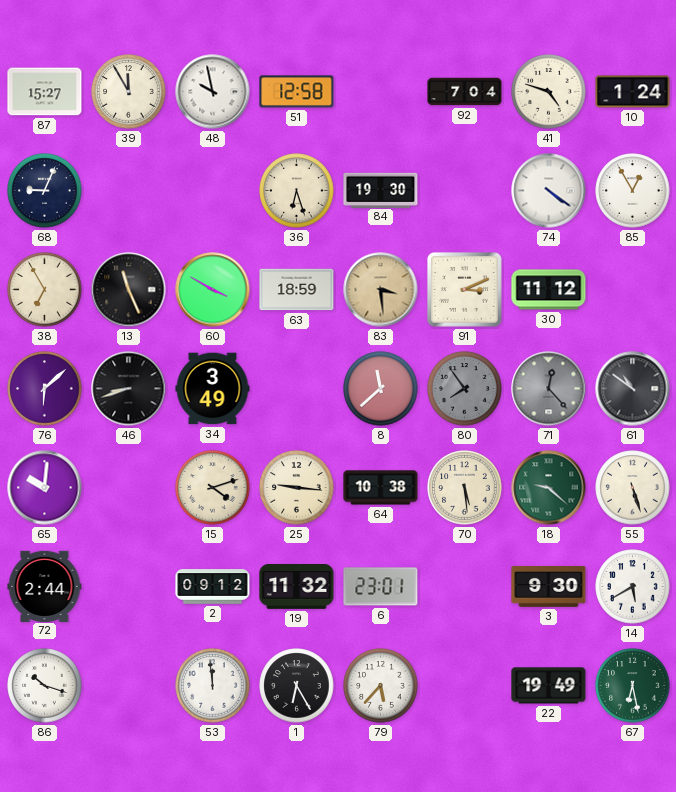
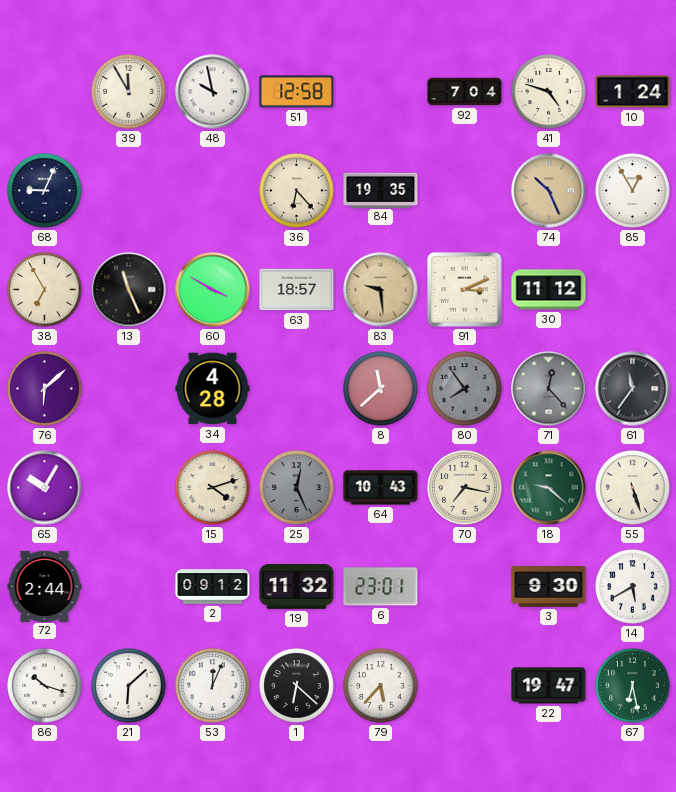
87: 15:27 -> none
36: 6:27 -> 6:23
84: 19:30 -> 19:35
74: 4:21 -> 10:26
74 dial: white -> champagne
63: 18:59 -> 18:57
83: 3:29 -> 9:29
46: 8:42 -> none
34: 3:49 -> 4:28
61: 10:51 -> 11:36
65: 10:01 -> 10:05
25: 9:16 -> 12:26
25 dial: cream -> grey
64: 10:38 -> 10:43
70: 5:29 -> 7:17
21: none -> 6:08
53: 11:59 -> 12:04
1: 6:25 -> 6:22
22: 19:49 -> 19:47
